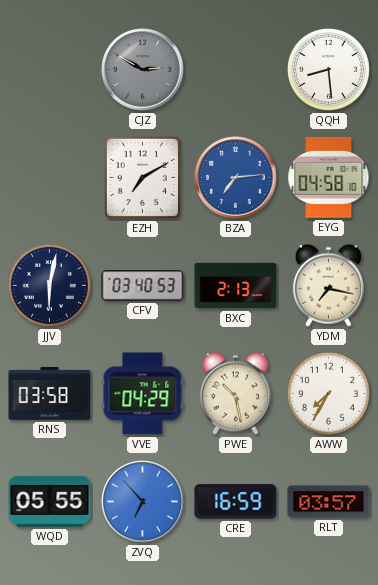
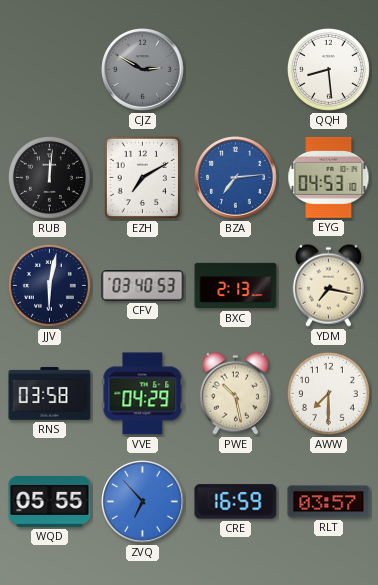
RUB: none -> 12:01
EYG: 04:58 -> 04:53
AWW: 7:35 -> 7:30
